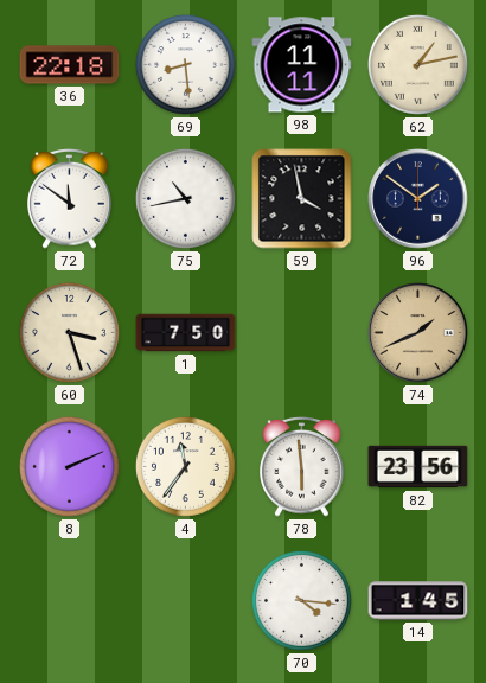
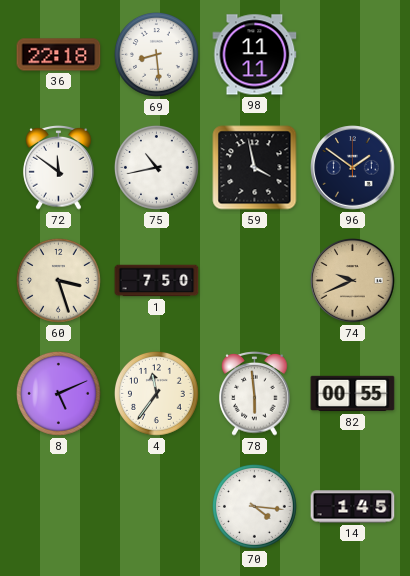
62: 1:13 -> none
74: 1:41 -> 9:41
8: 2:11 -> 5:11
82: 23:56 -> 00:55
